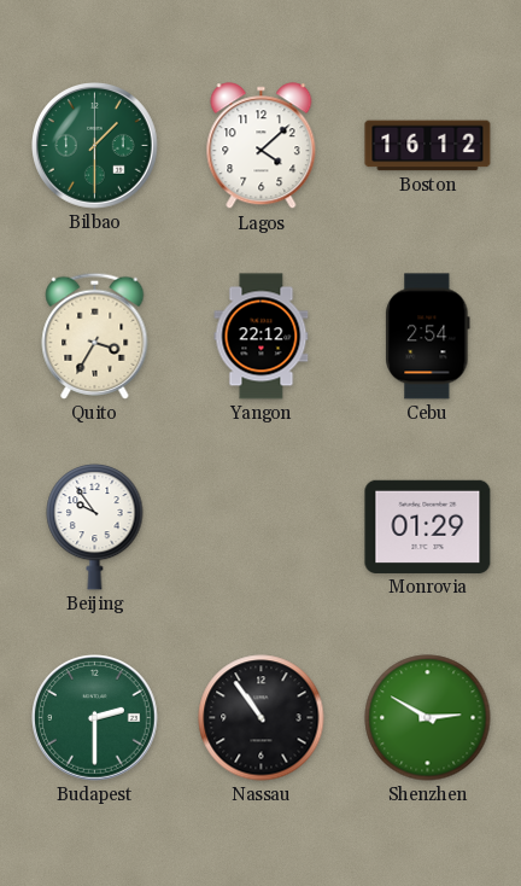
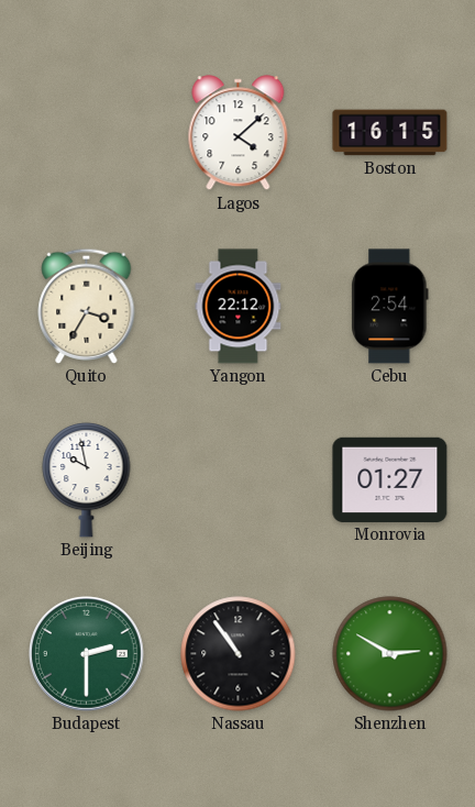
Bilbao: 1:30 -> none
Boston: 16:12 -> 16:15
Beijing: 9:54 -> 9:58
Monrovia: 01:29 -> 01:27
